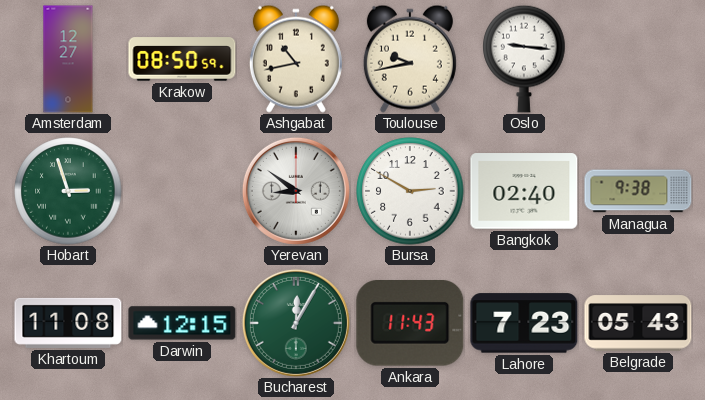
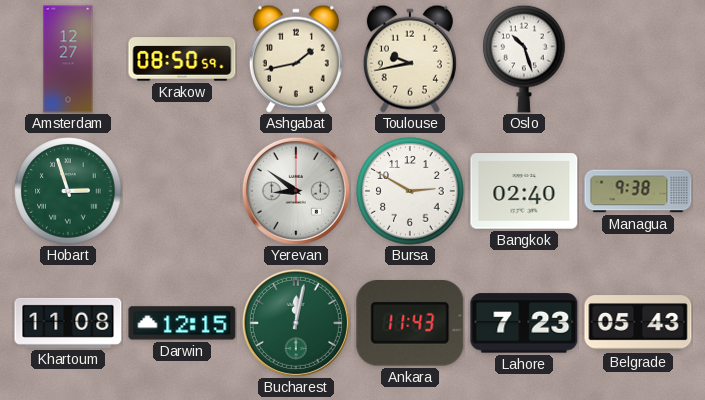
Ashgabat: 10:43 -> 1:43
Oslo: 9:16 -> 10:27
Bucharest: 12:05 -> 12:02
